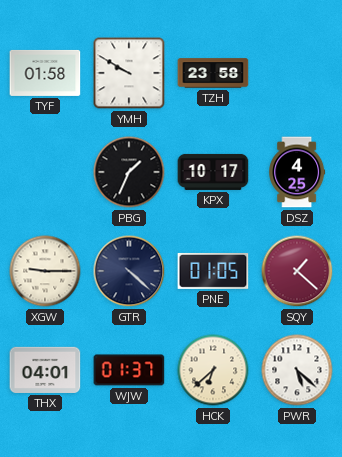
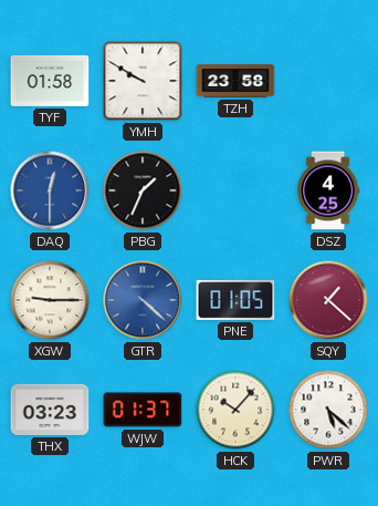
DAQ: none -> 12:30
KPX: 10:17 -> none
GTR dial: navy -> blue
THX: 04:01 -> 03:23
HCK: 6:38 -> 10:07
